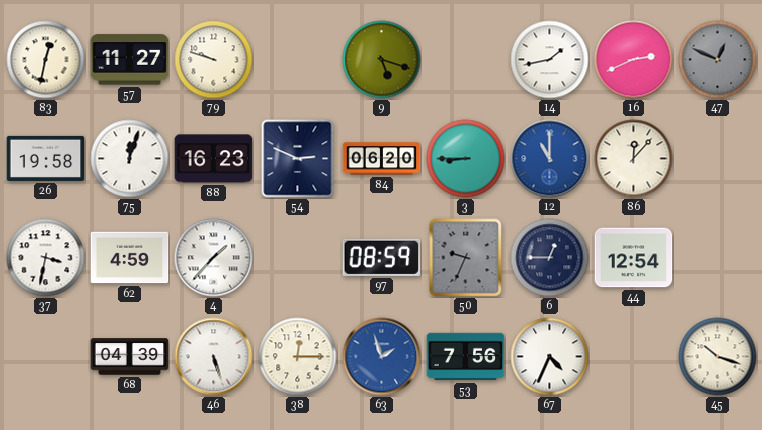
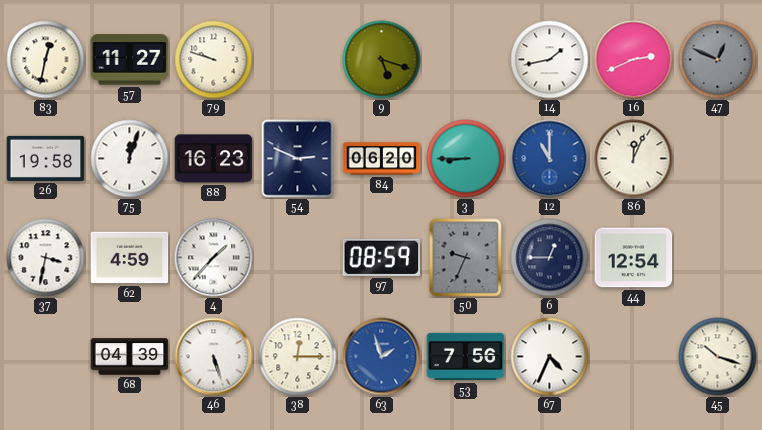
86: 12:07 -> 12:04
